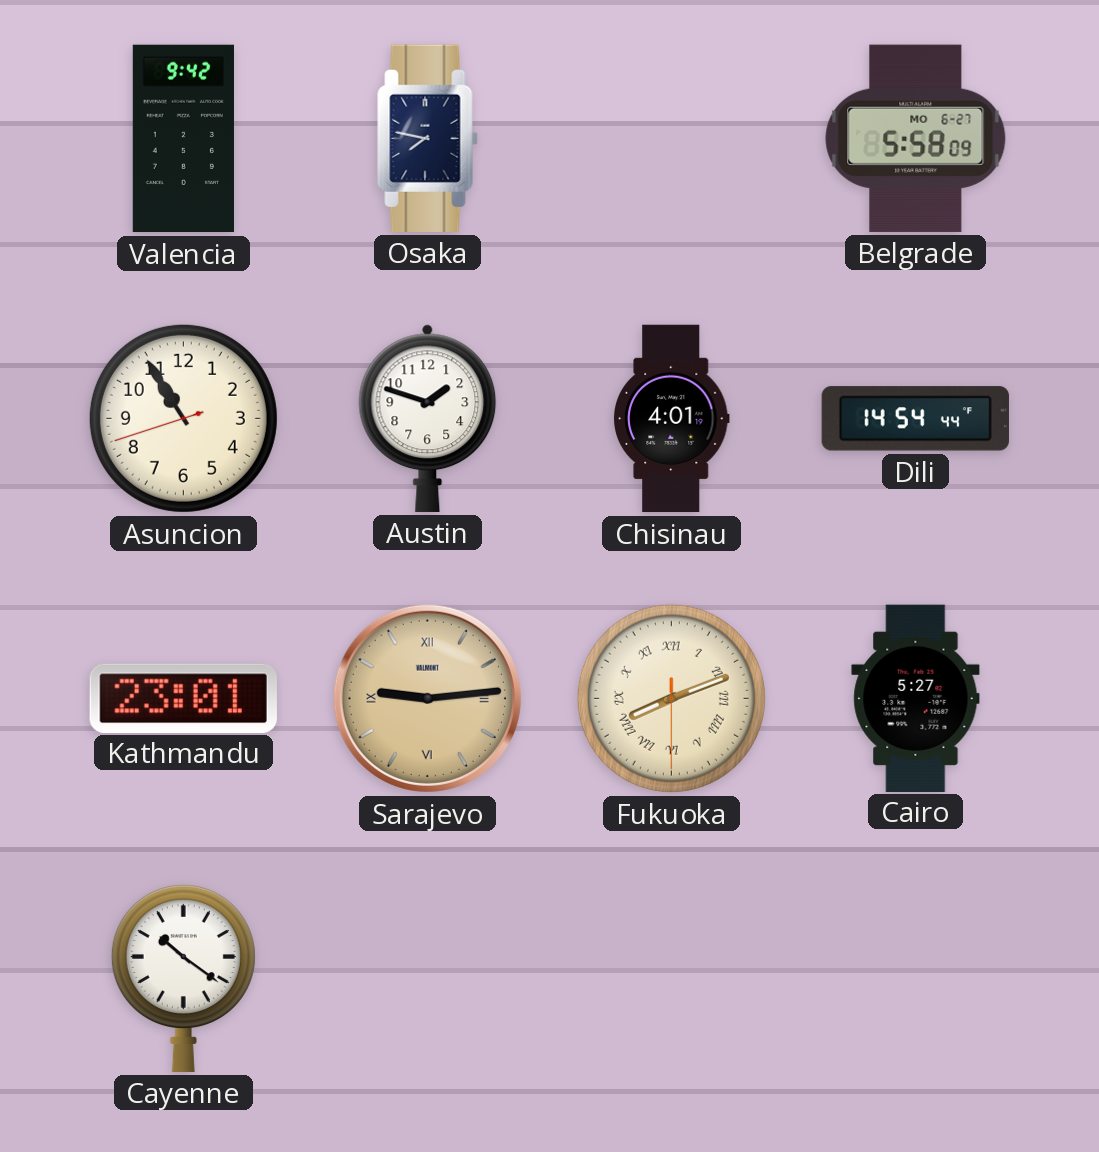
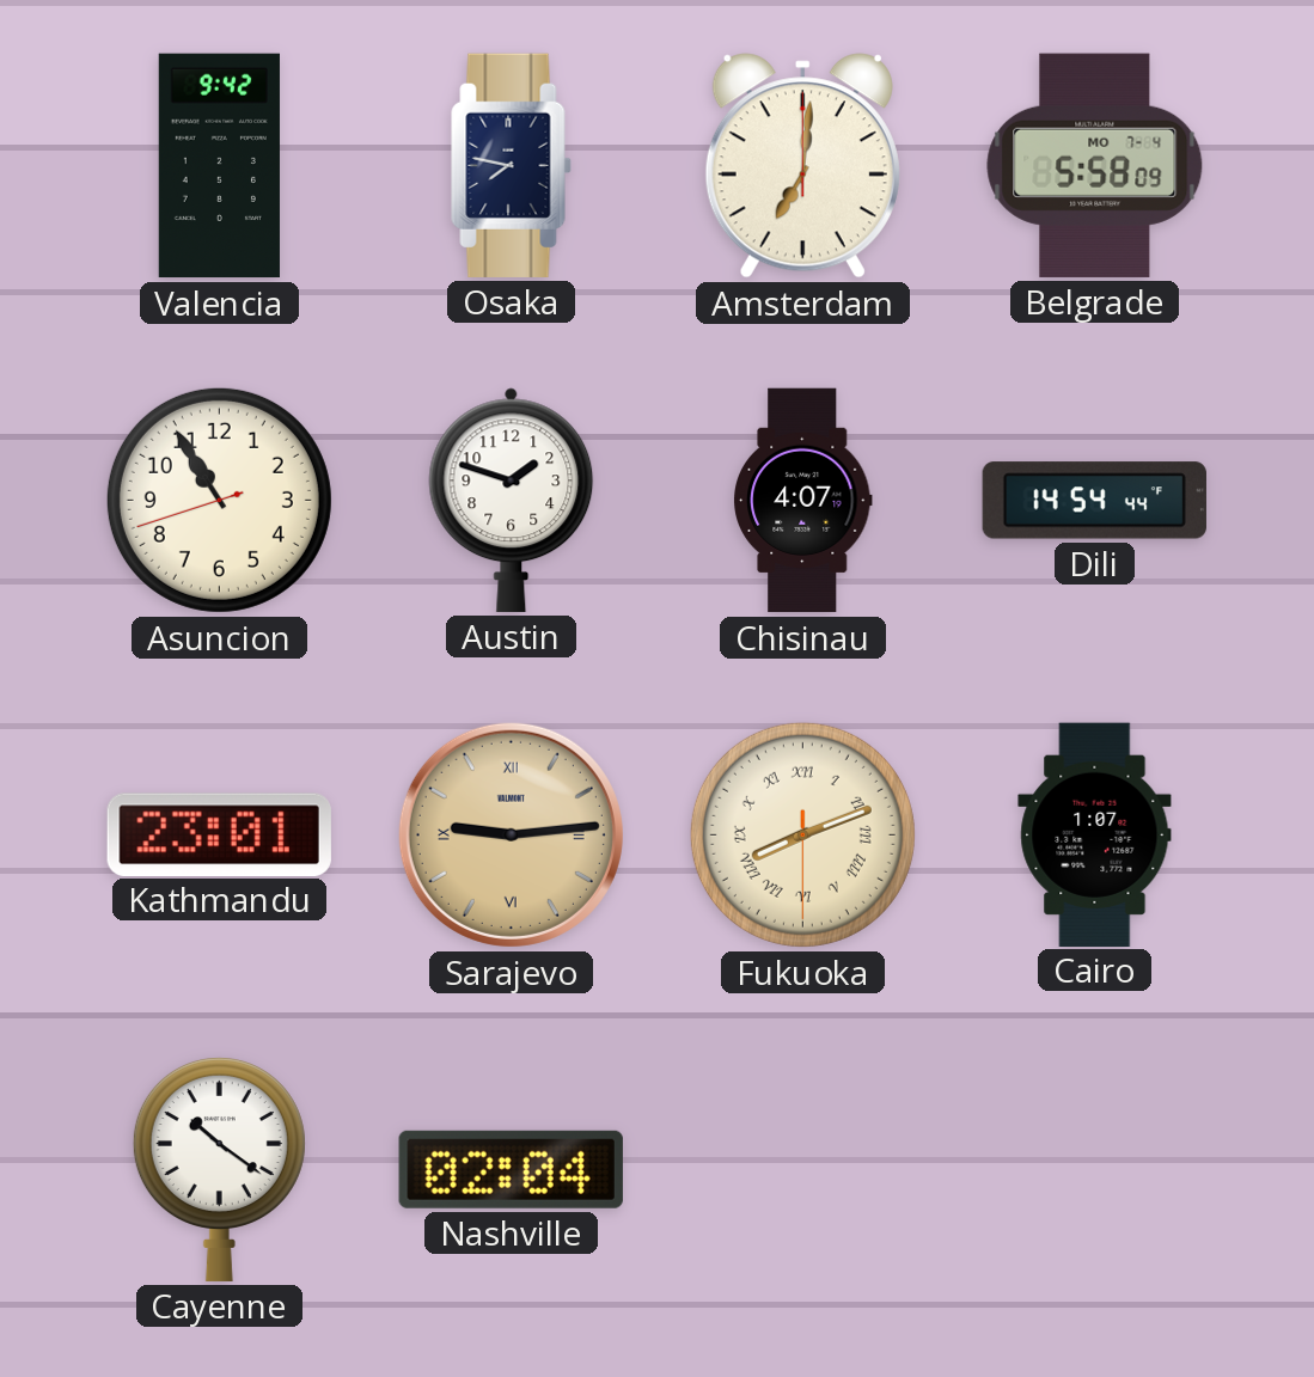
Amsterdam: none -> 7:01
Belgrade date: MO 6-27 -> MO 7-4
Chisinau: 4:01 -> 4:07
Cairo: 5:27 -> 1:07
Nashville: none -> 02:04
